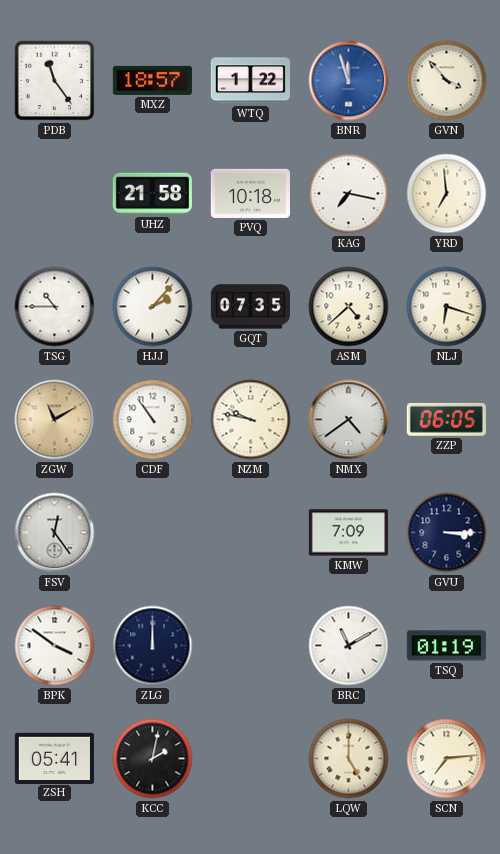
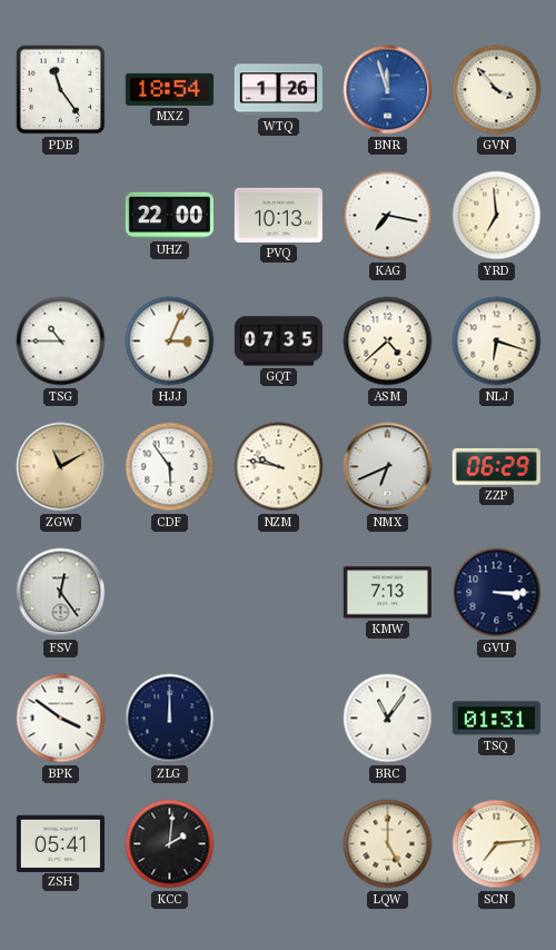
MXZ: 18:57 -> 18:54
WTQ: 1:22 -> 1:26
UHZ: 21:58 -> 22:00
PVQ: 10:18 -> 10:13
HJJ: 2:07 -> 3:04
CDF: 10:54 -> 5:54
NMX: 4:39 -> 6:41
ZZP: 06:05 -> 06:29
KMW: 7:09 -> 7:13
BRC: 11:10 -> 11:06
TSQ: 01:19 -> 01:31
KCC: 2:02 -> 2:01
